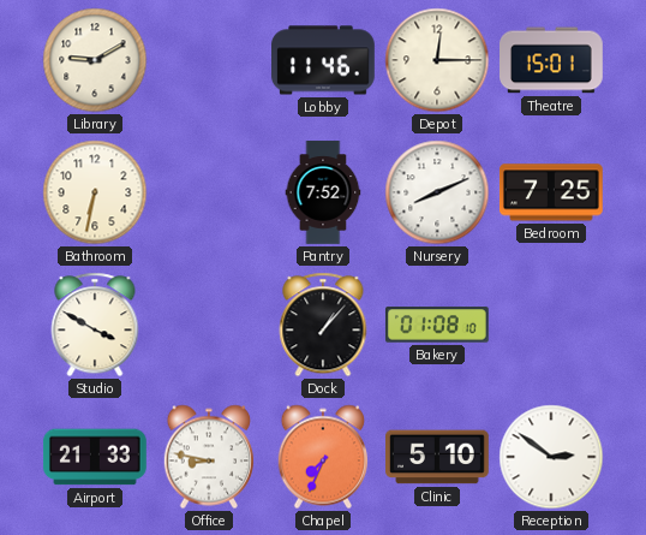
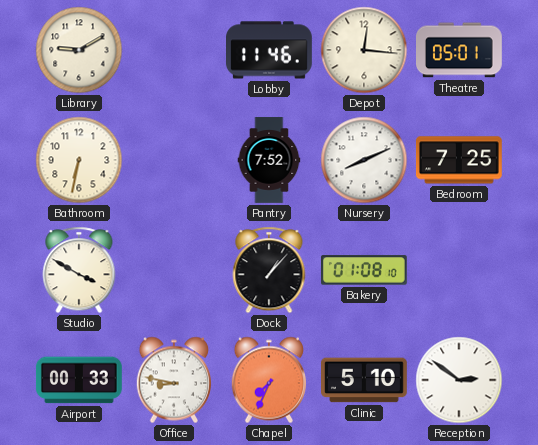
Depot: 12:15 -> 12:16
Theatre: 15:01 -> 05:01
Airport: 21:33 -> 00:33
